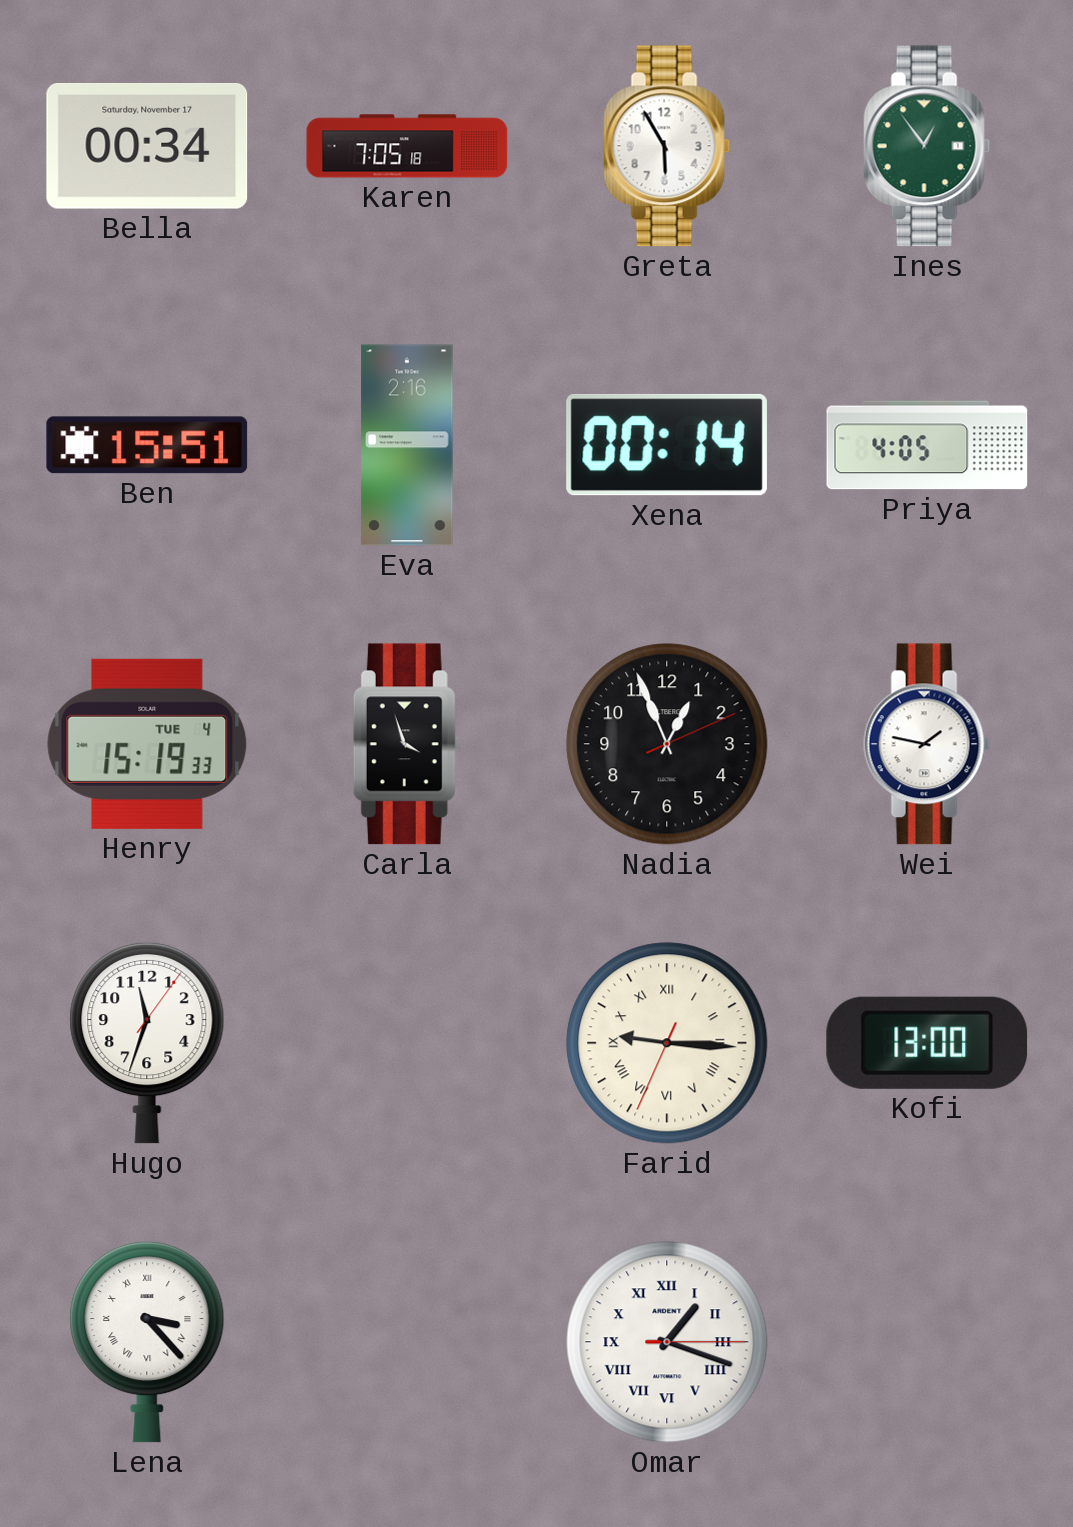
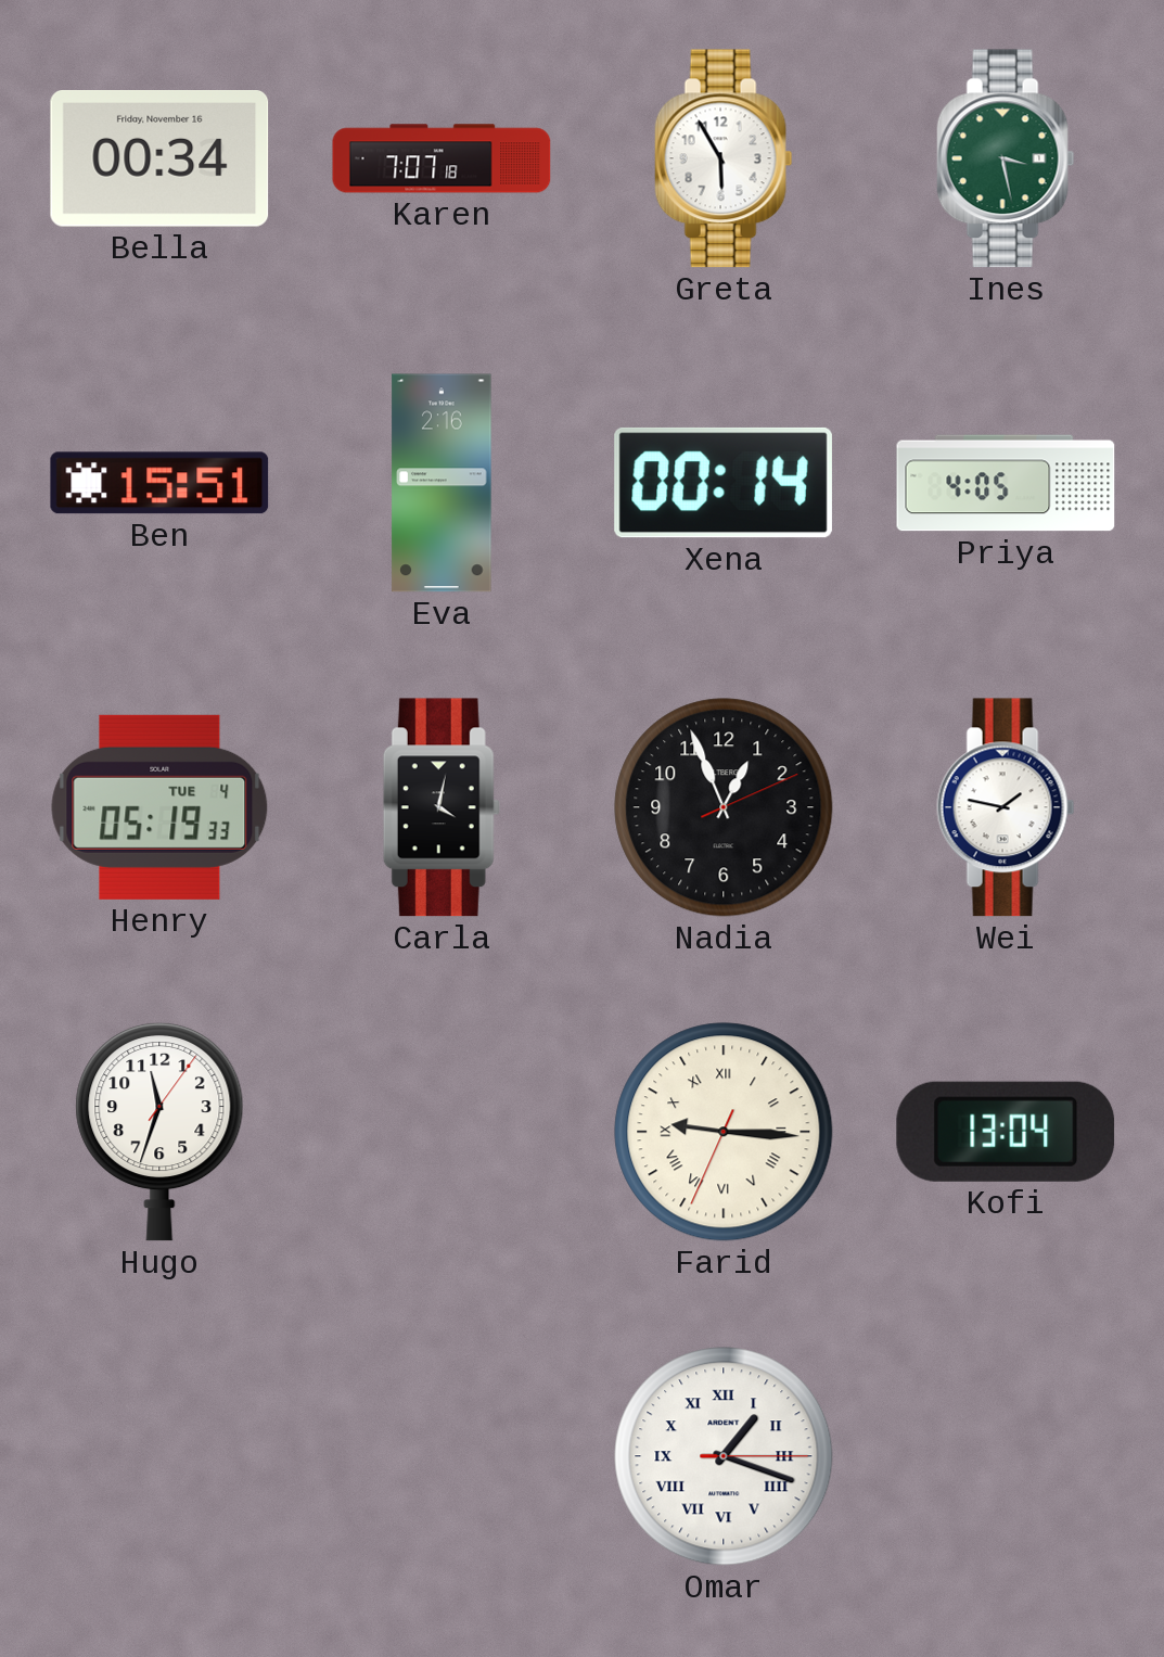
Bella date: Saturday, November 17 -> Friday, November 16
Karen: 7:05 -> 7:07
Ines: 12:54 -> 3:28
Henry: 15:19 -> 05:19
Carla: 3:57 -> 4:02
Kofi: 13:00 -> 13:04
Lena: 3:23 -> none
